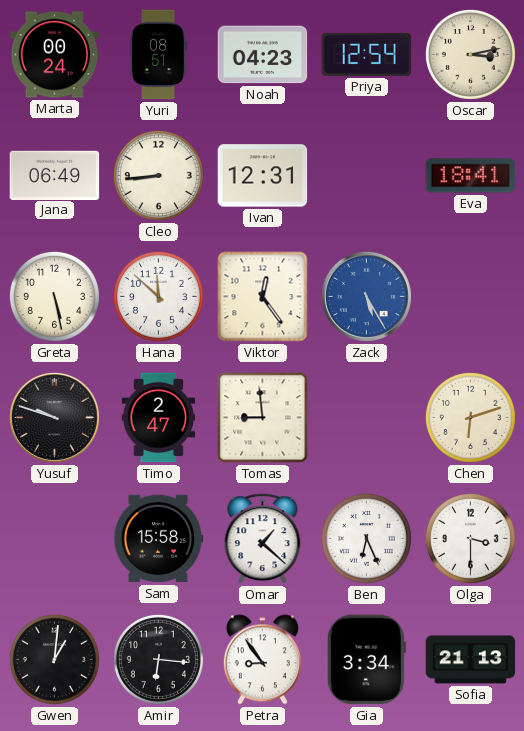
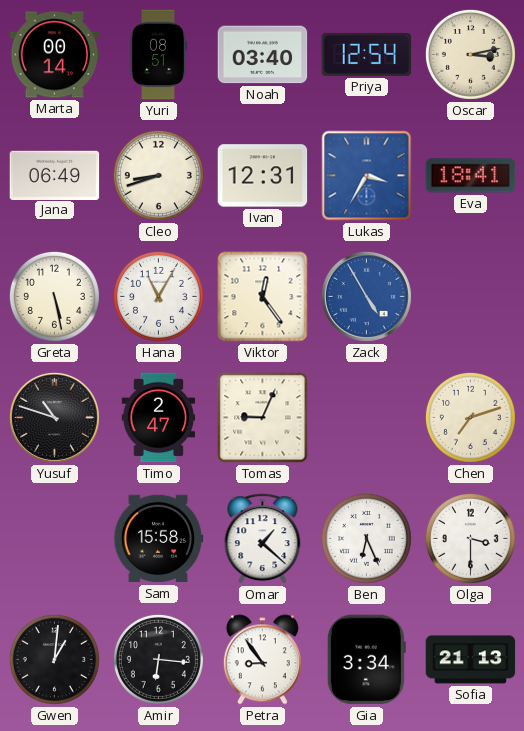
Marta: 00:24 -> 00:14
Noah: 04:23 -> 03:40
Cleo: 8:44 -> 8:42
Lukas: none -> 3:35
Hana: 11:52 -> 11:05
Zack: 5:25 -> 4:55
Yusuf: 9:48 -> 10:48
Tomas: 8:59 -> 9:04
Chen: 6:12 -> 7:12
